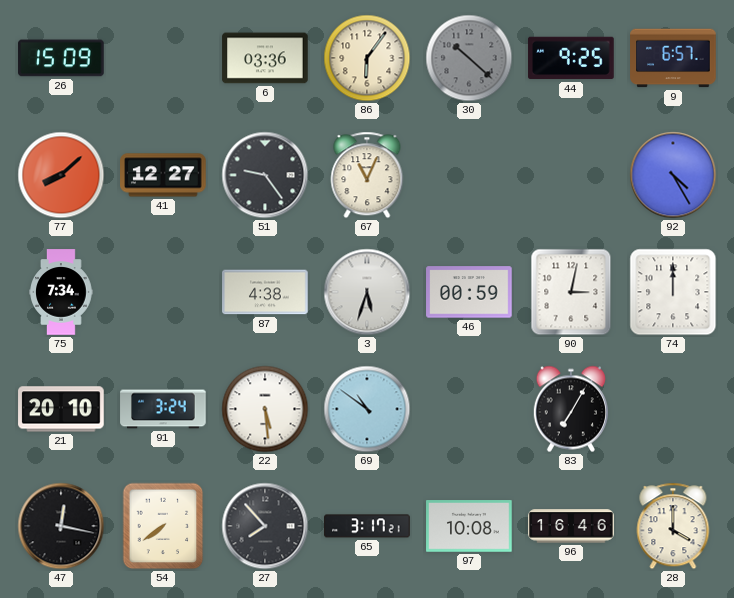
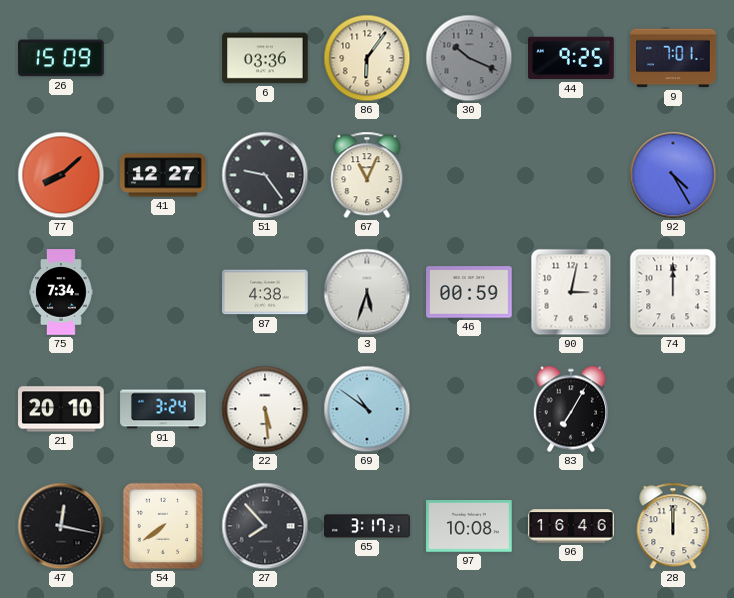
30: 10:22 -> 10:19
9: 6:57 -> 7:01
28: 4:00 -> 12:00
